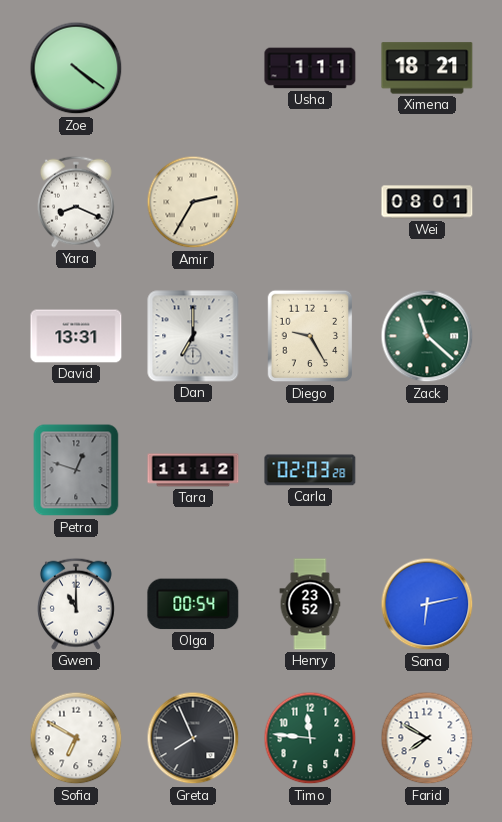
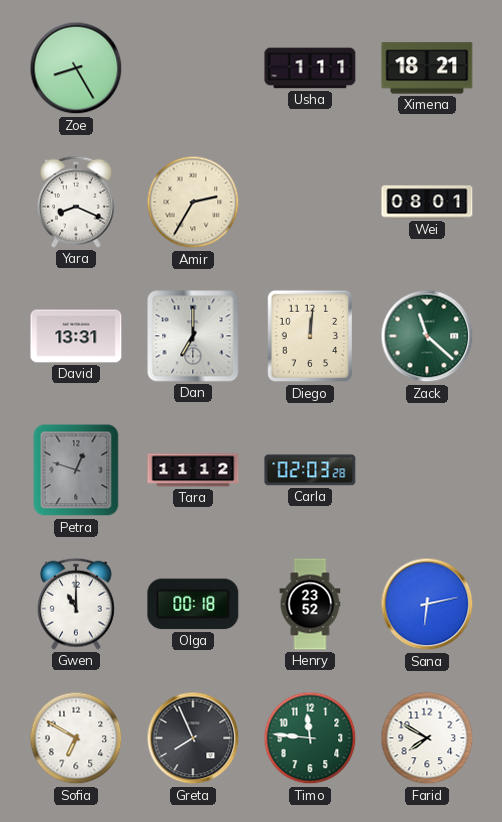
Zoe: 4:21 -> 8:25
Diego: 9:25 -> 12:01
Olga: 00:54 -> 00:18
